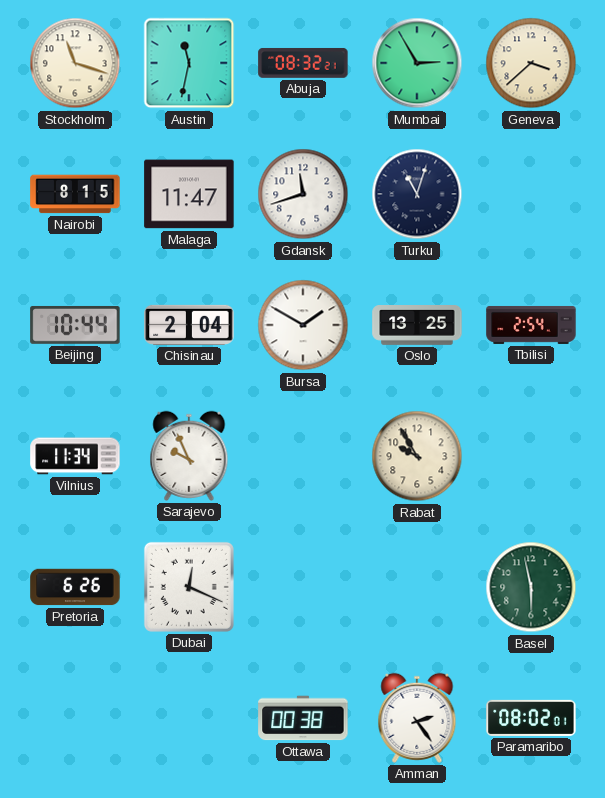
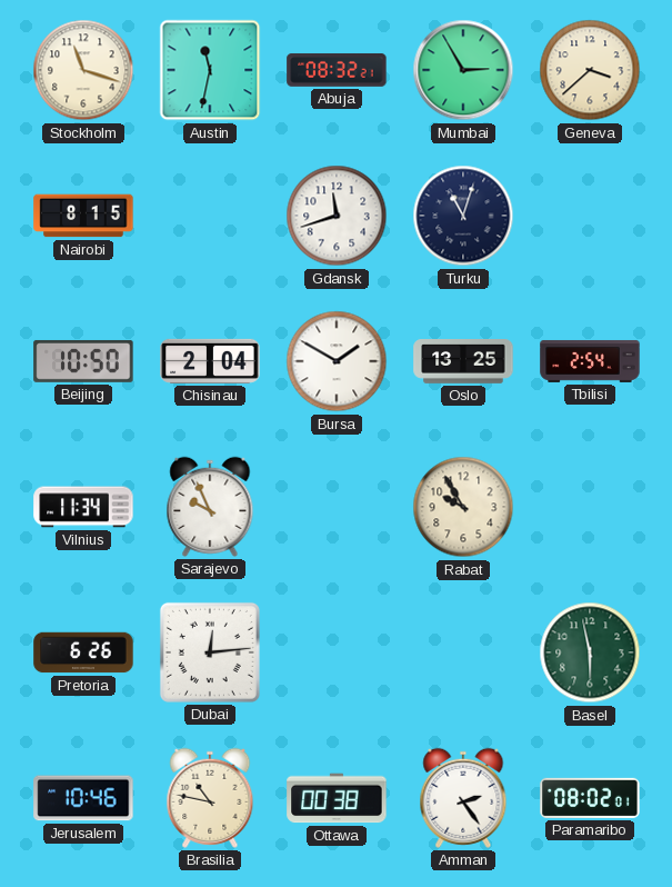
Malaga: 11:47 -> none
Beijing: 10:44 -> 10:50
Dubai: 12:19 -> 12:14
Jerusalem: none -> 10:46
Brasilia: none -> 10:47
